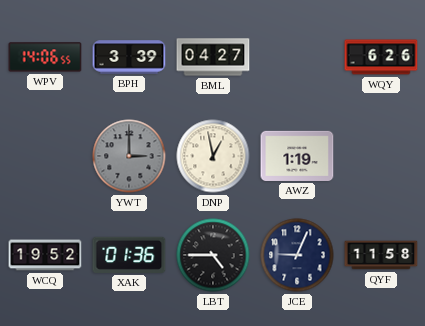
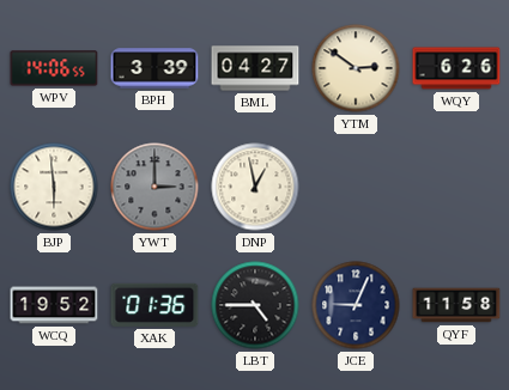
YTM: none -> 2:51
BJP: none -> 5:59
AWZ: 1:19 -> none
